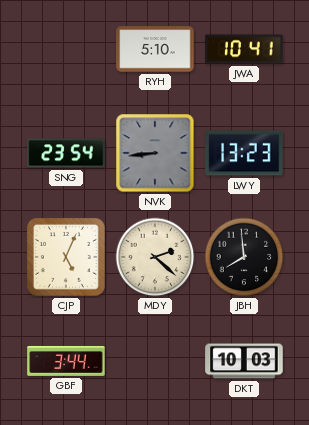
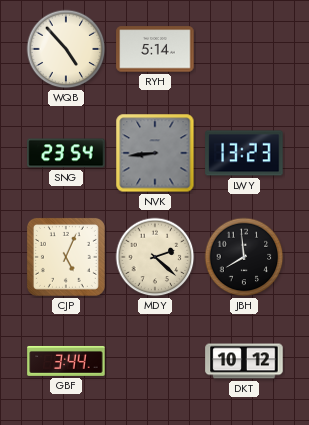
WQB: none -> 4:53
RYH: 5:10 -> 5:14
JWA: 10:41 -> none
DKT: 10:03 -> 10:12
